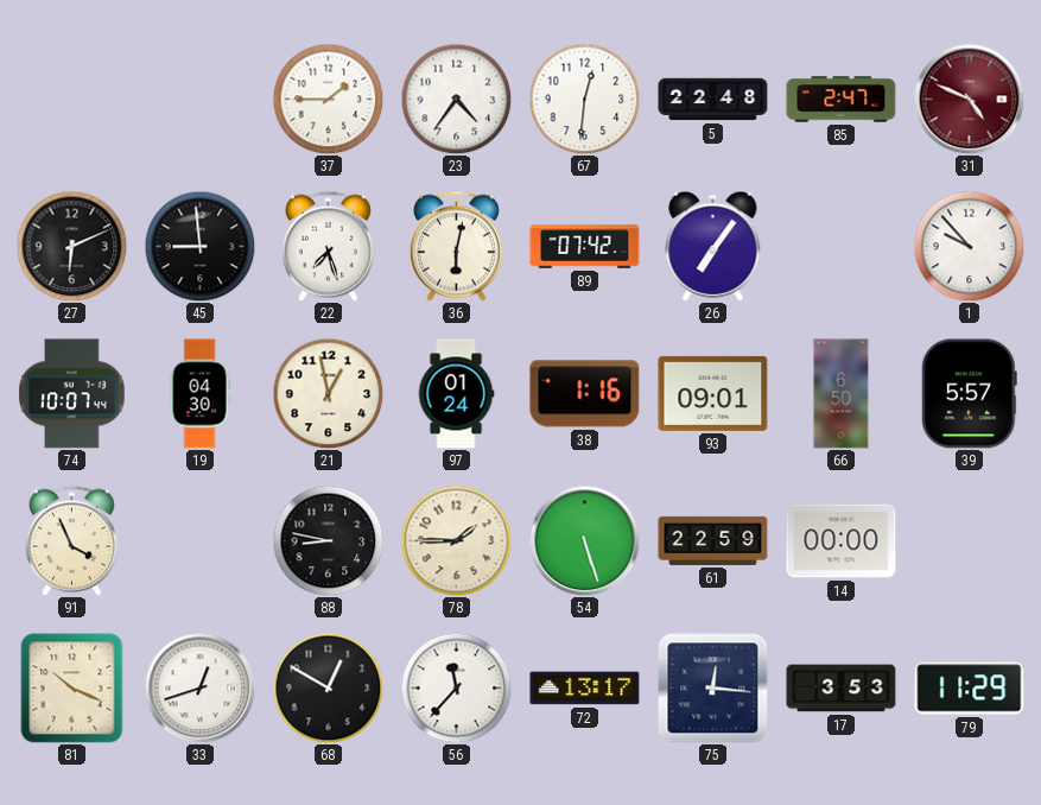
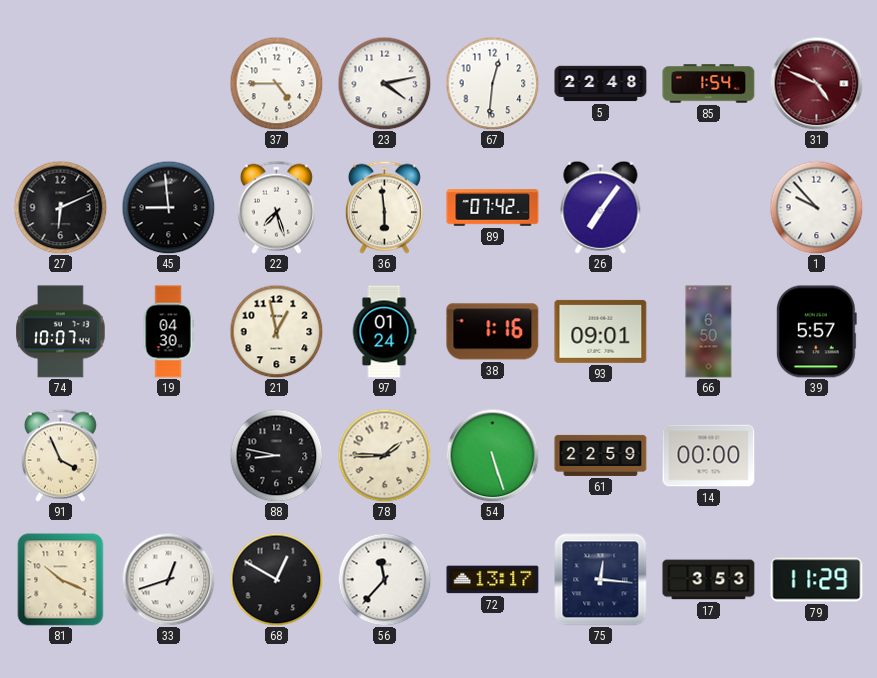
37: 1:45 -> 4:45
23: 4:36 -> 4:13
85: 2:47 -> 1:54
36: 6:02 -> 5:59
